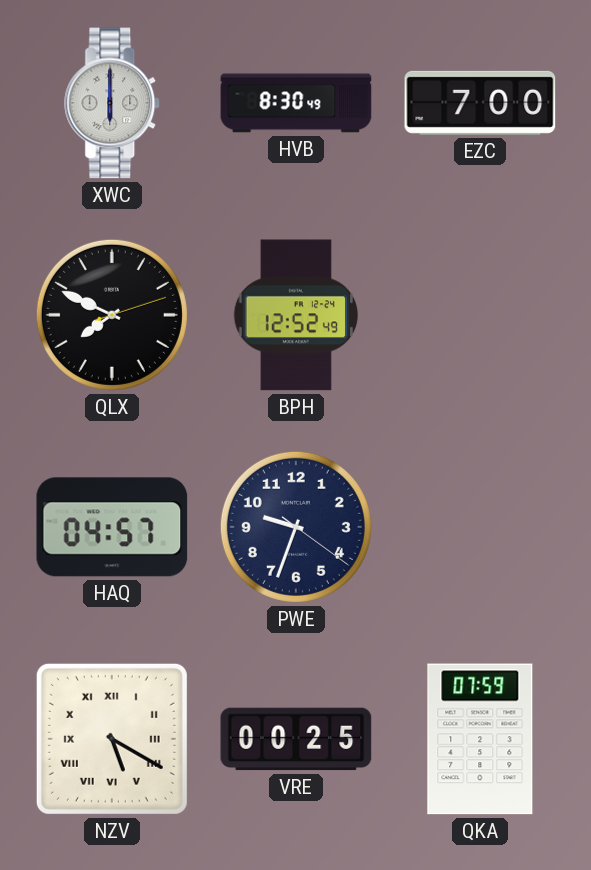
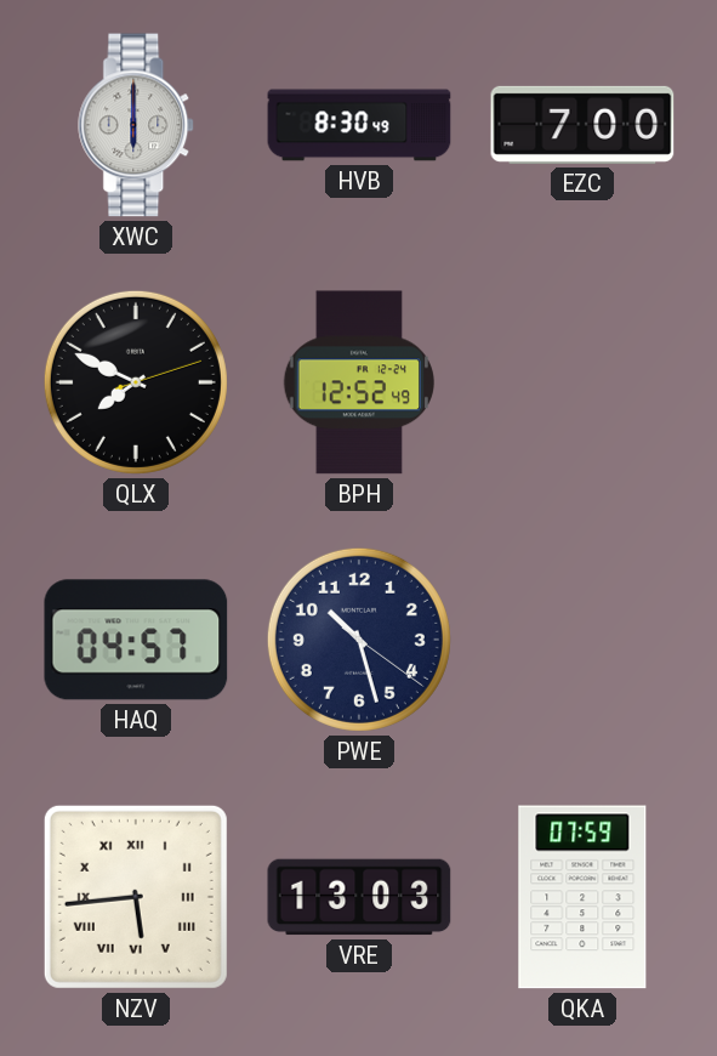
PWE: 9:33 -> 10:27
NZV: 5:20 -> 5:44
VRE: 00:25 -> 13:03
